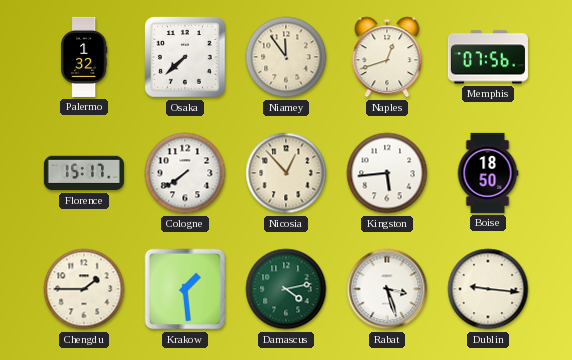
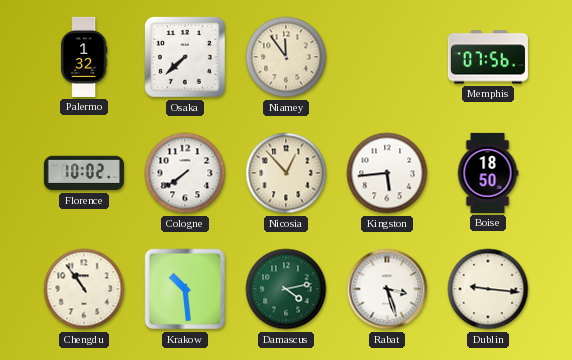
Naples: 12:42 -> none
Florence: 15:17 -> 10:02
Chengdu: 1:45 -> 10:54
Krakow: 1:29 -> 10:29
